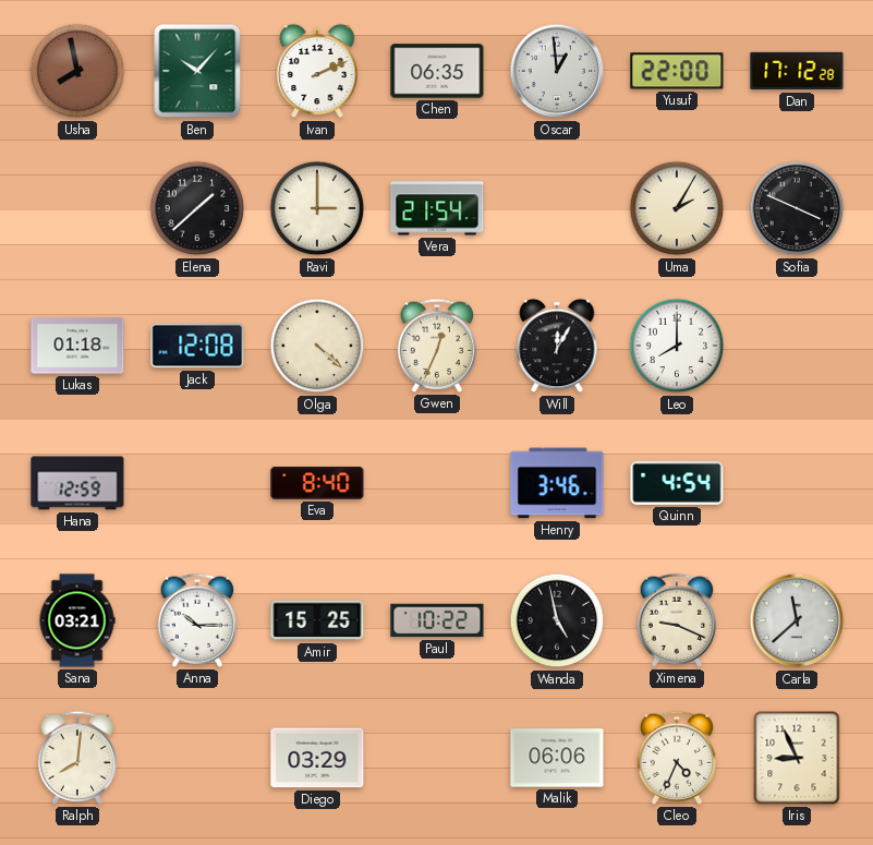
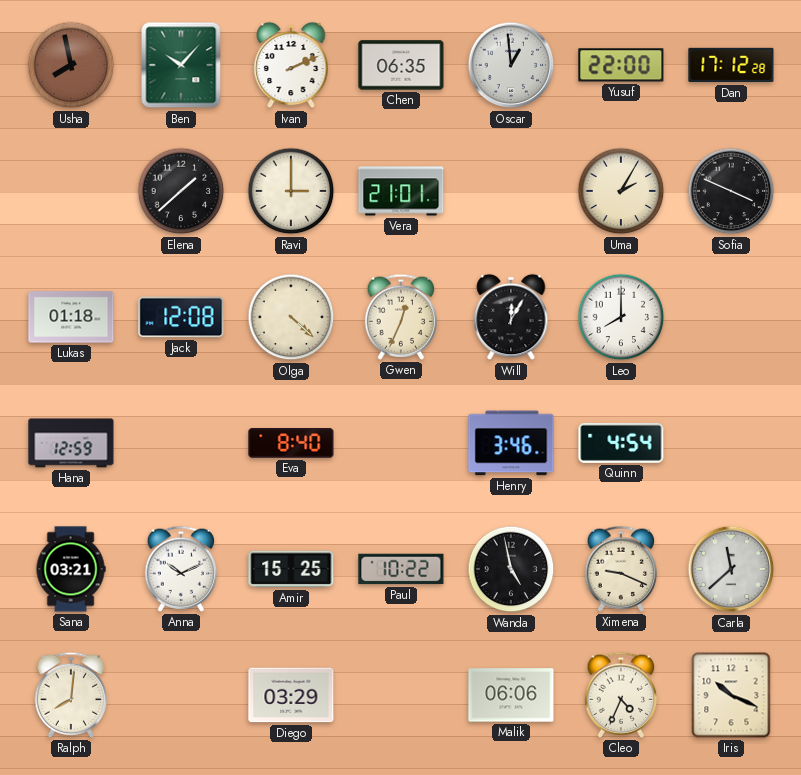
Vera: 21:54 -> 21:01
Anna: 10:15 -> 10:11
Iris: 8:56 -> 10:19
